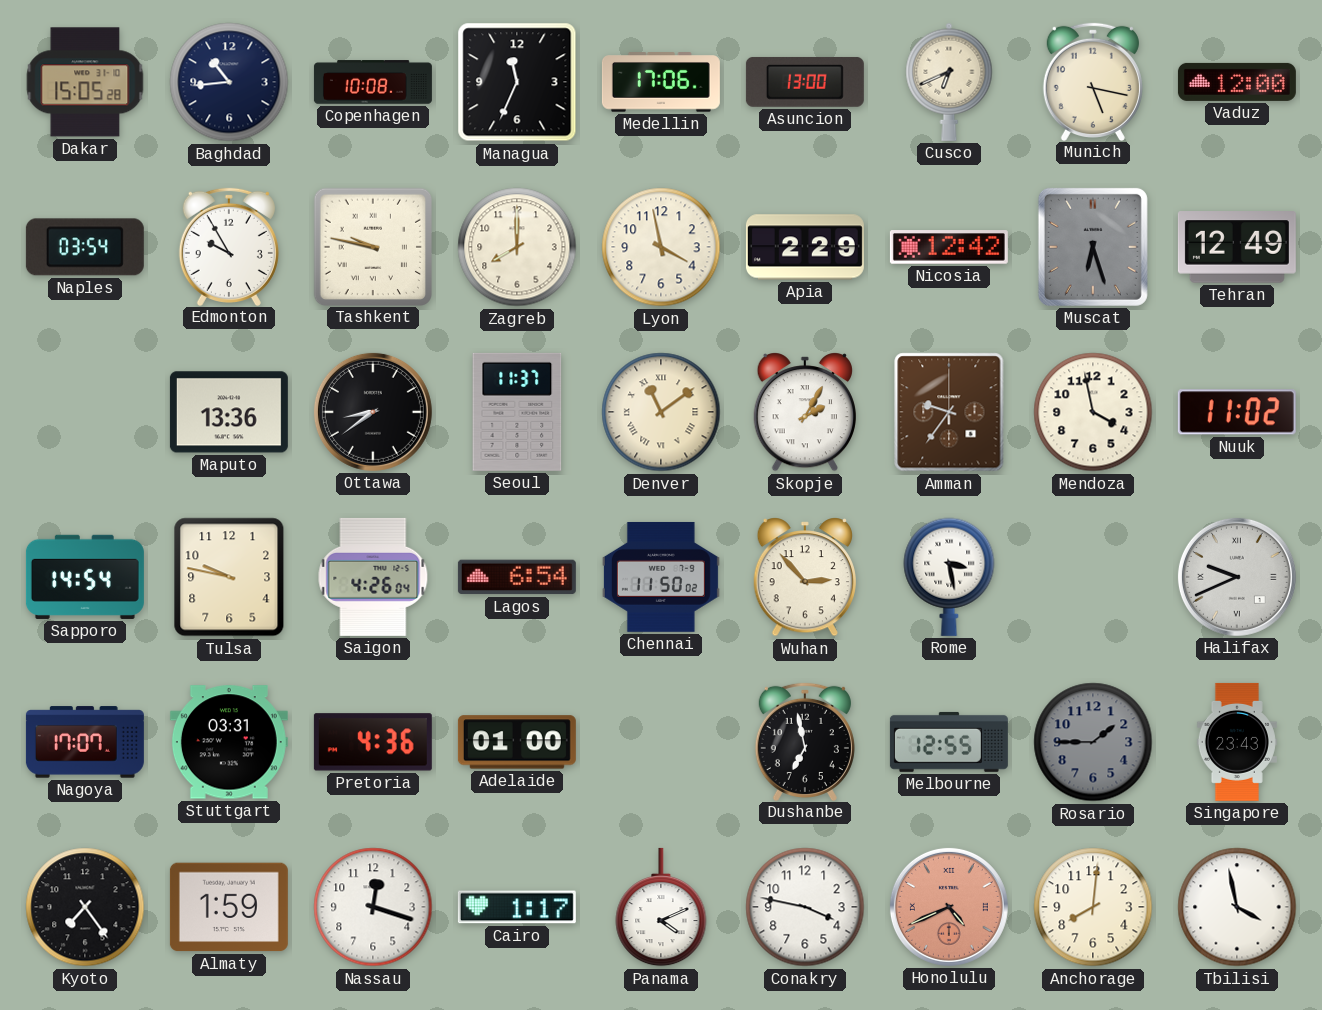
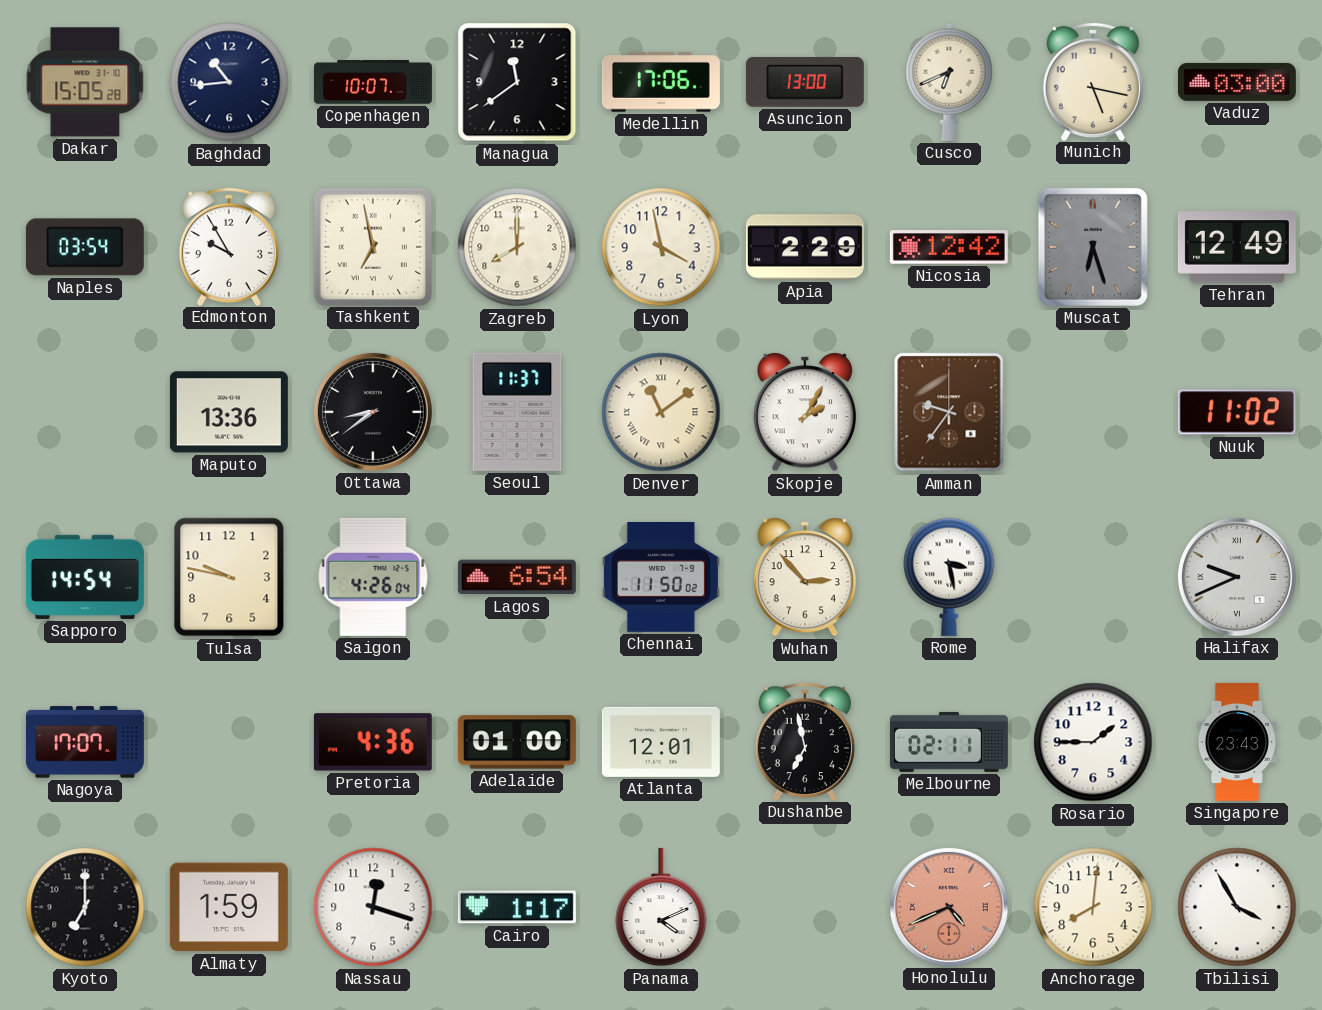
Copenhagen: 10:08 -> 10:07
Managua: 11:34 -> 11:39
Vaduz: 12:00 -> 03:00
Tashkent: 9:47 -> 6:58
Mendoza: 3:58 -> none
Stuttgart: 03:31 -> none
Atlanta: none -> 12:01
Melbourne: 12:55 -> 02:11
Rosario dial: grey -> white
Kyoto: 7:24 -> 7:00
Conakry: 3:47 -> none
Tbilisi: 3:58 -> 3:55
